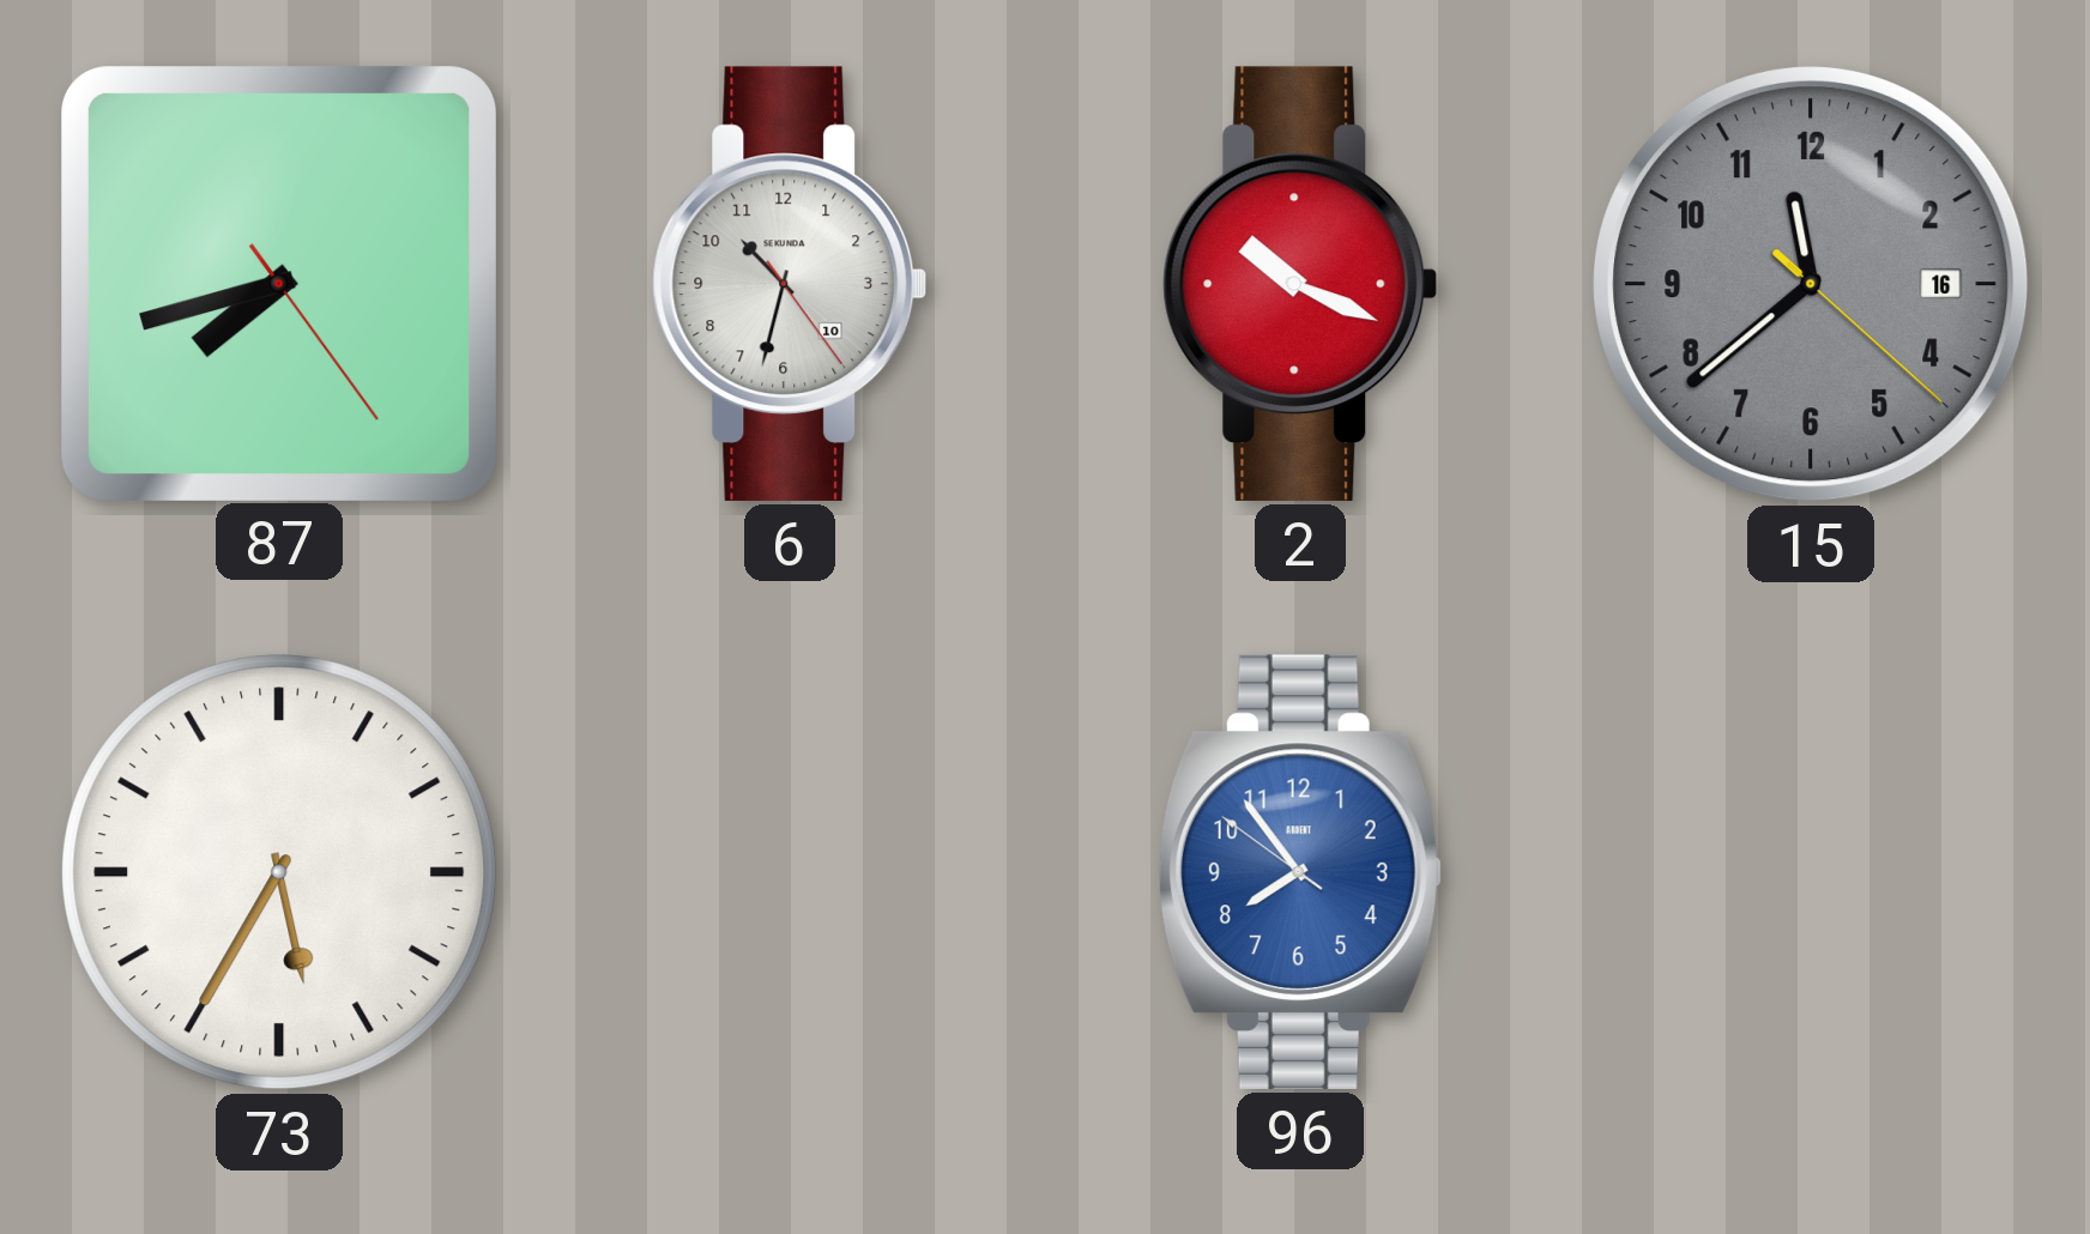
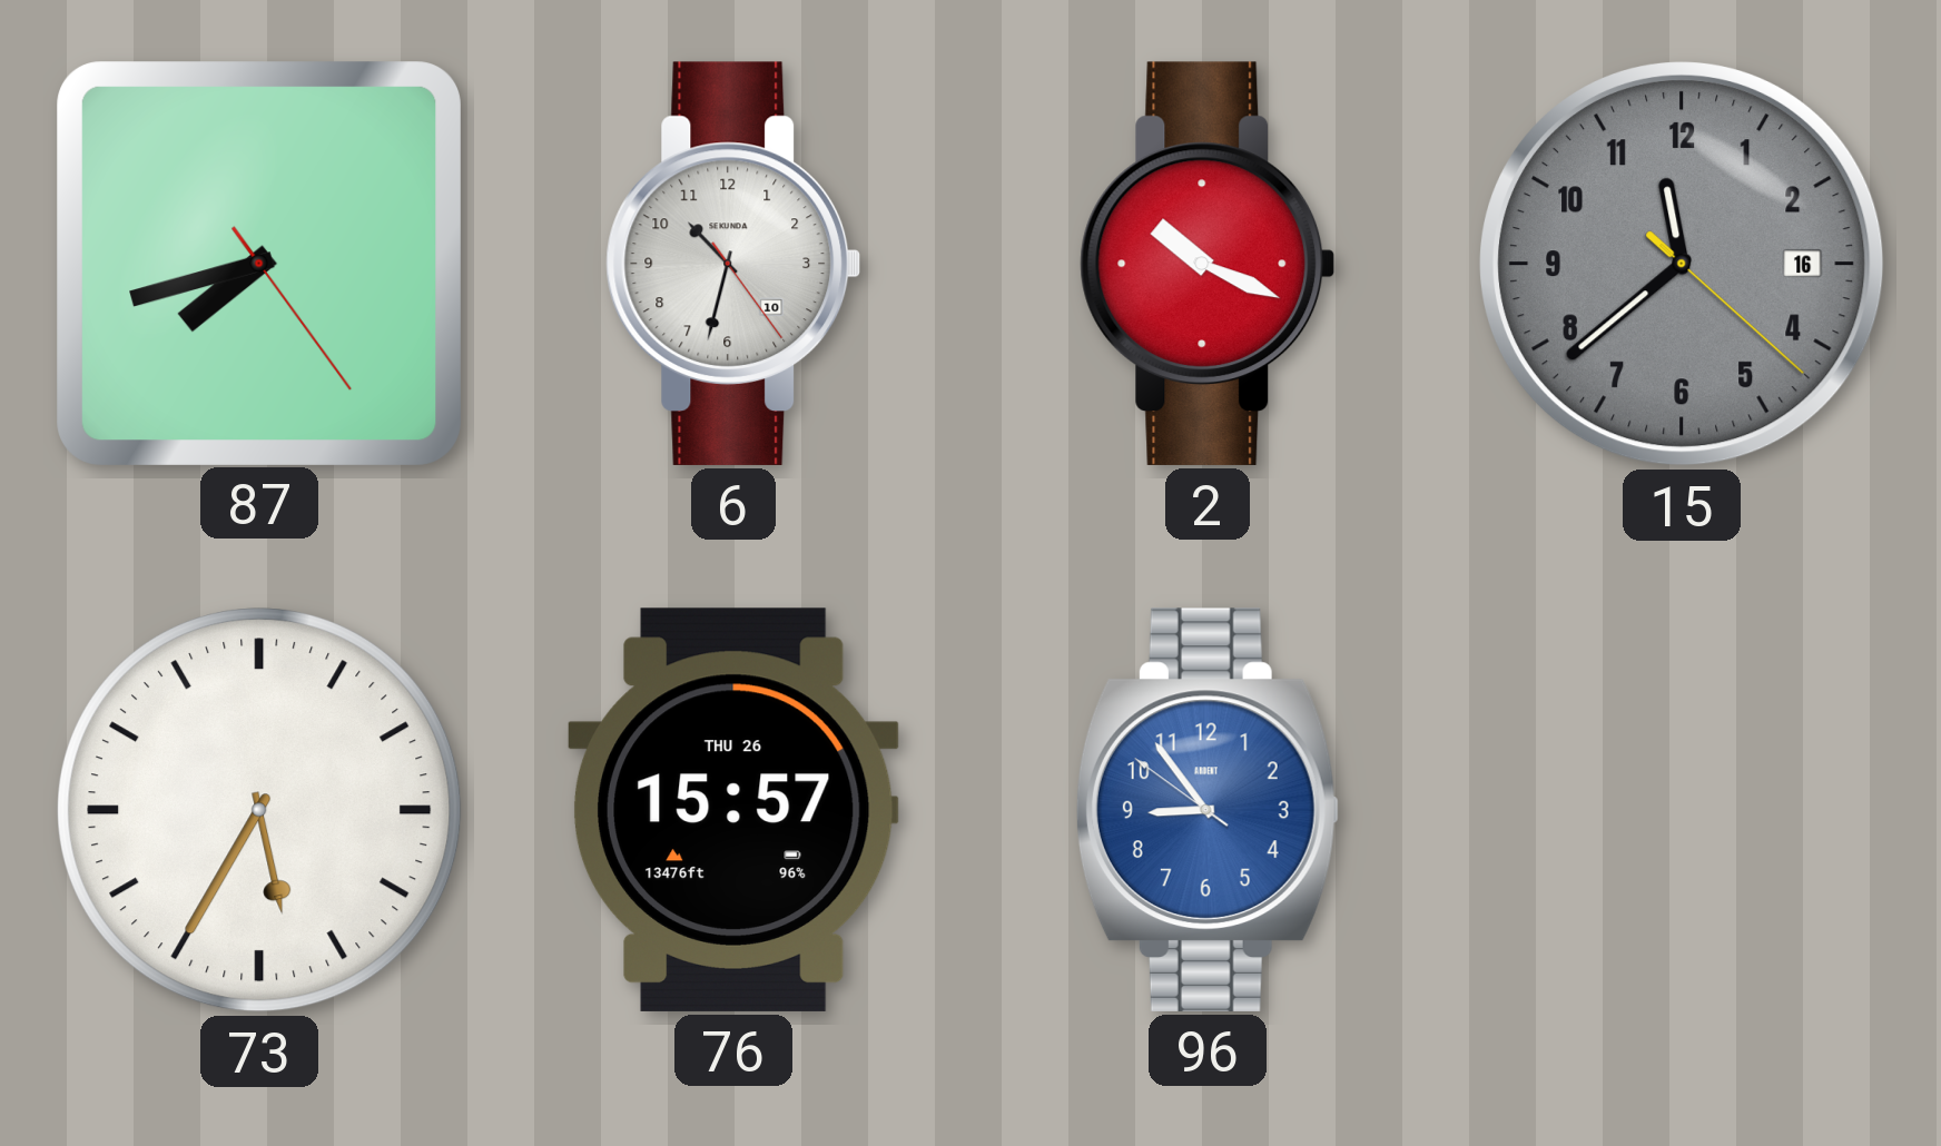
76: none -> 15:57
96: 7:53 -> 8:53
